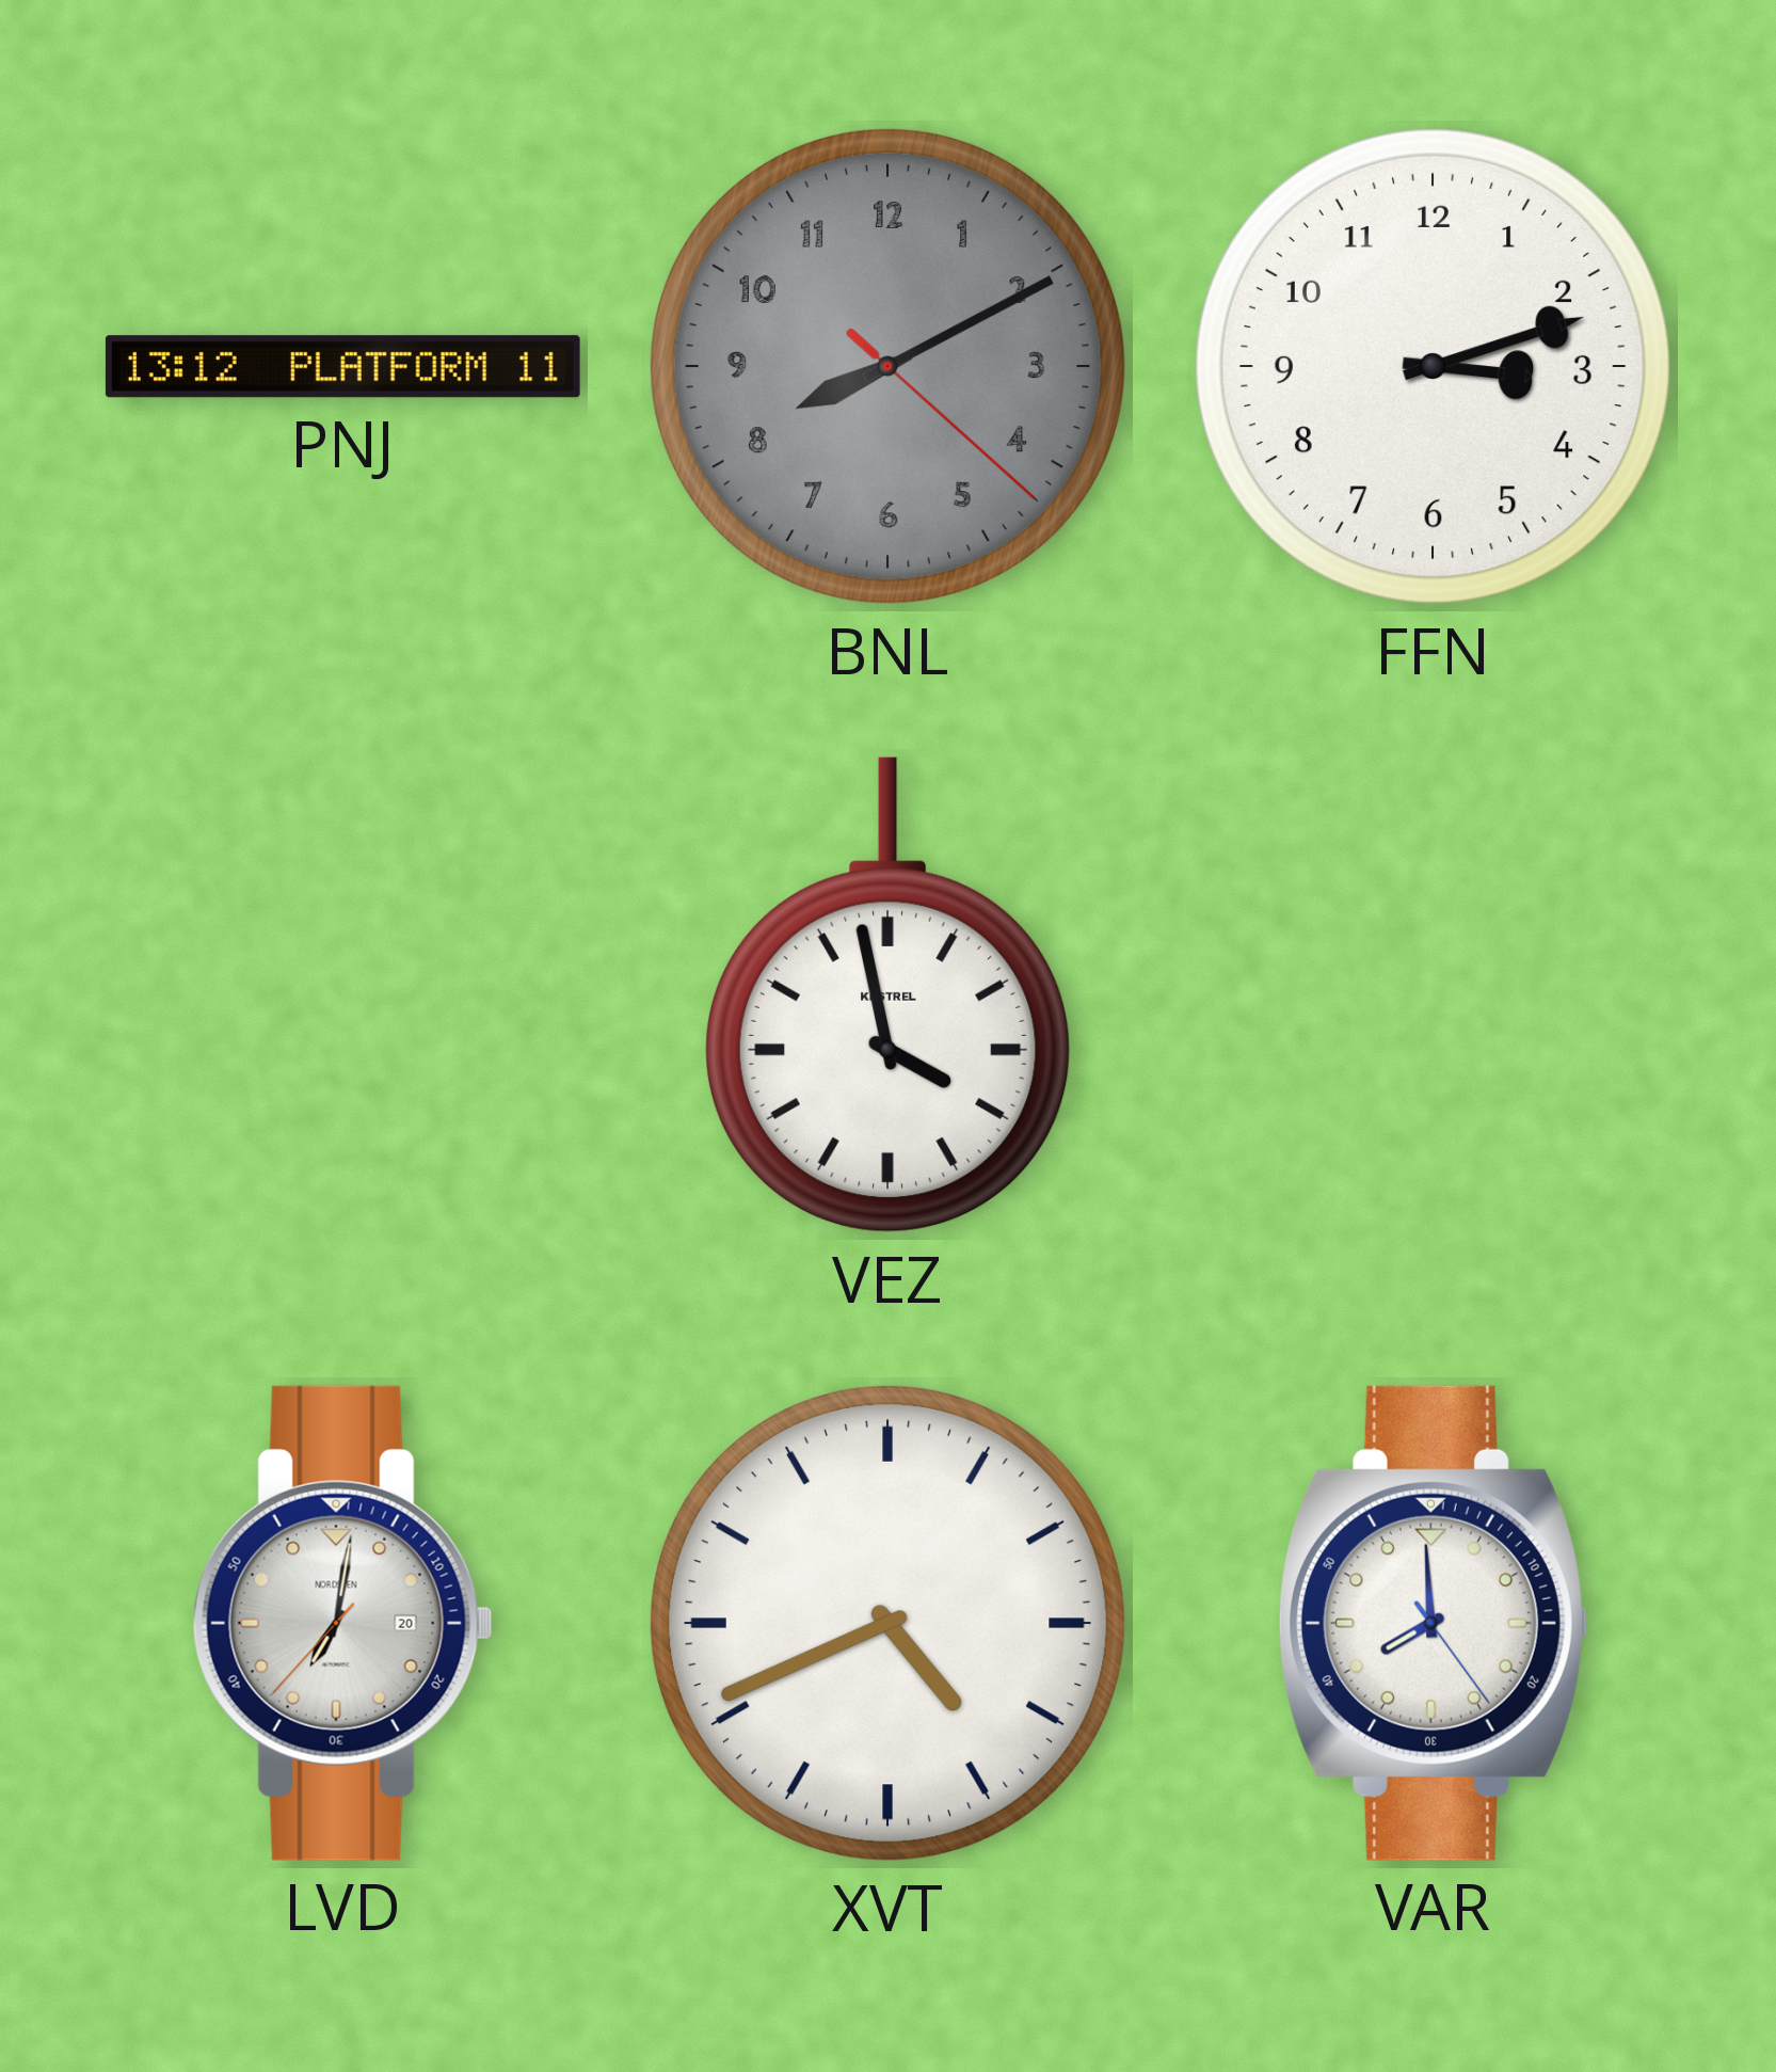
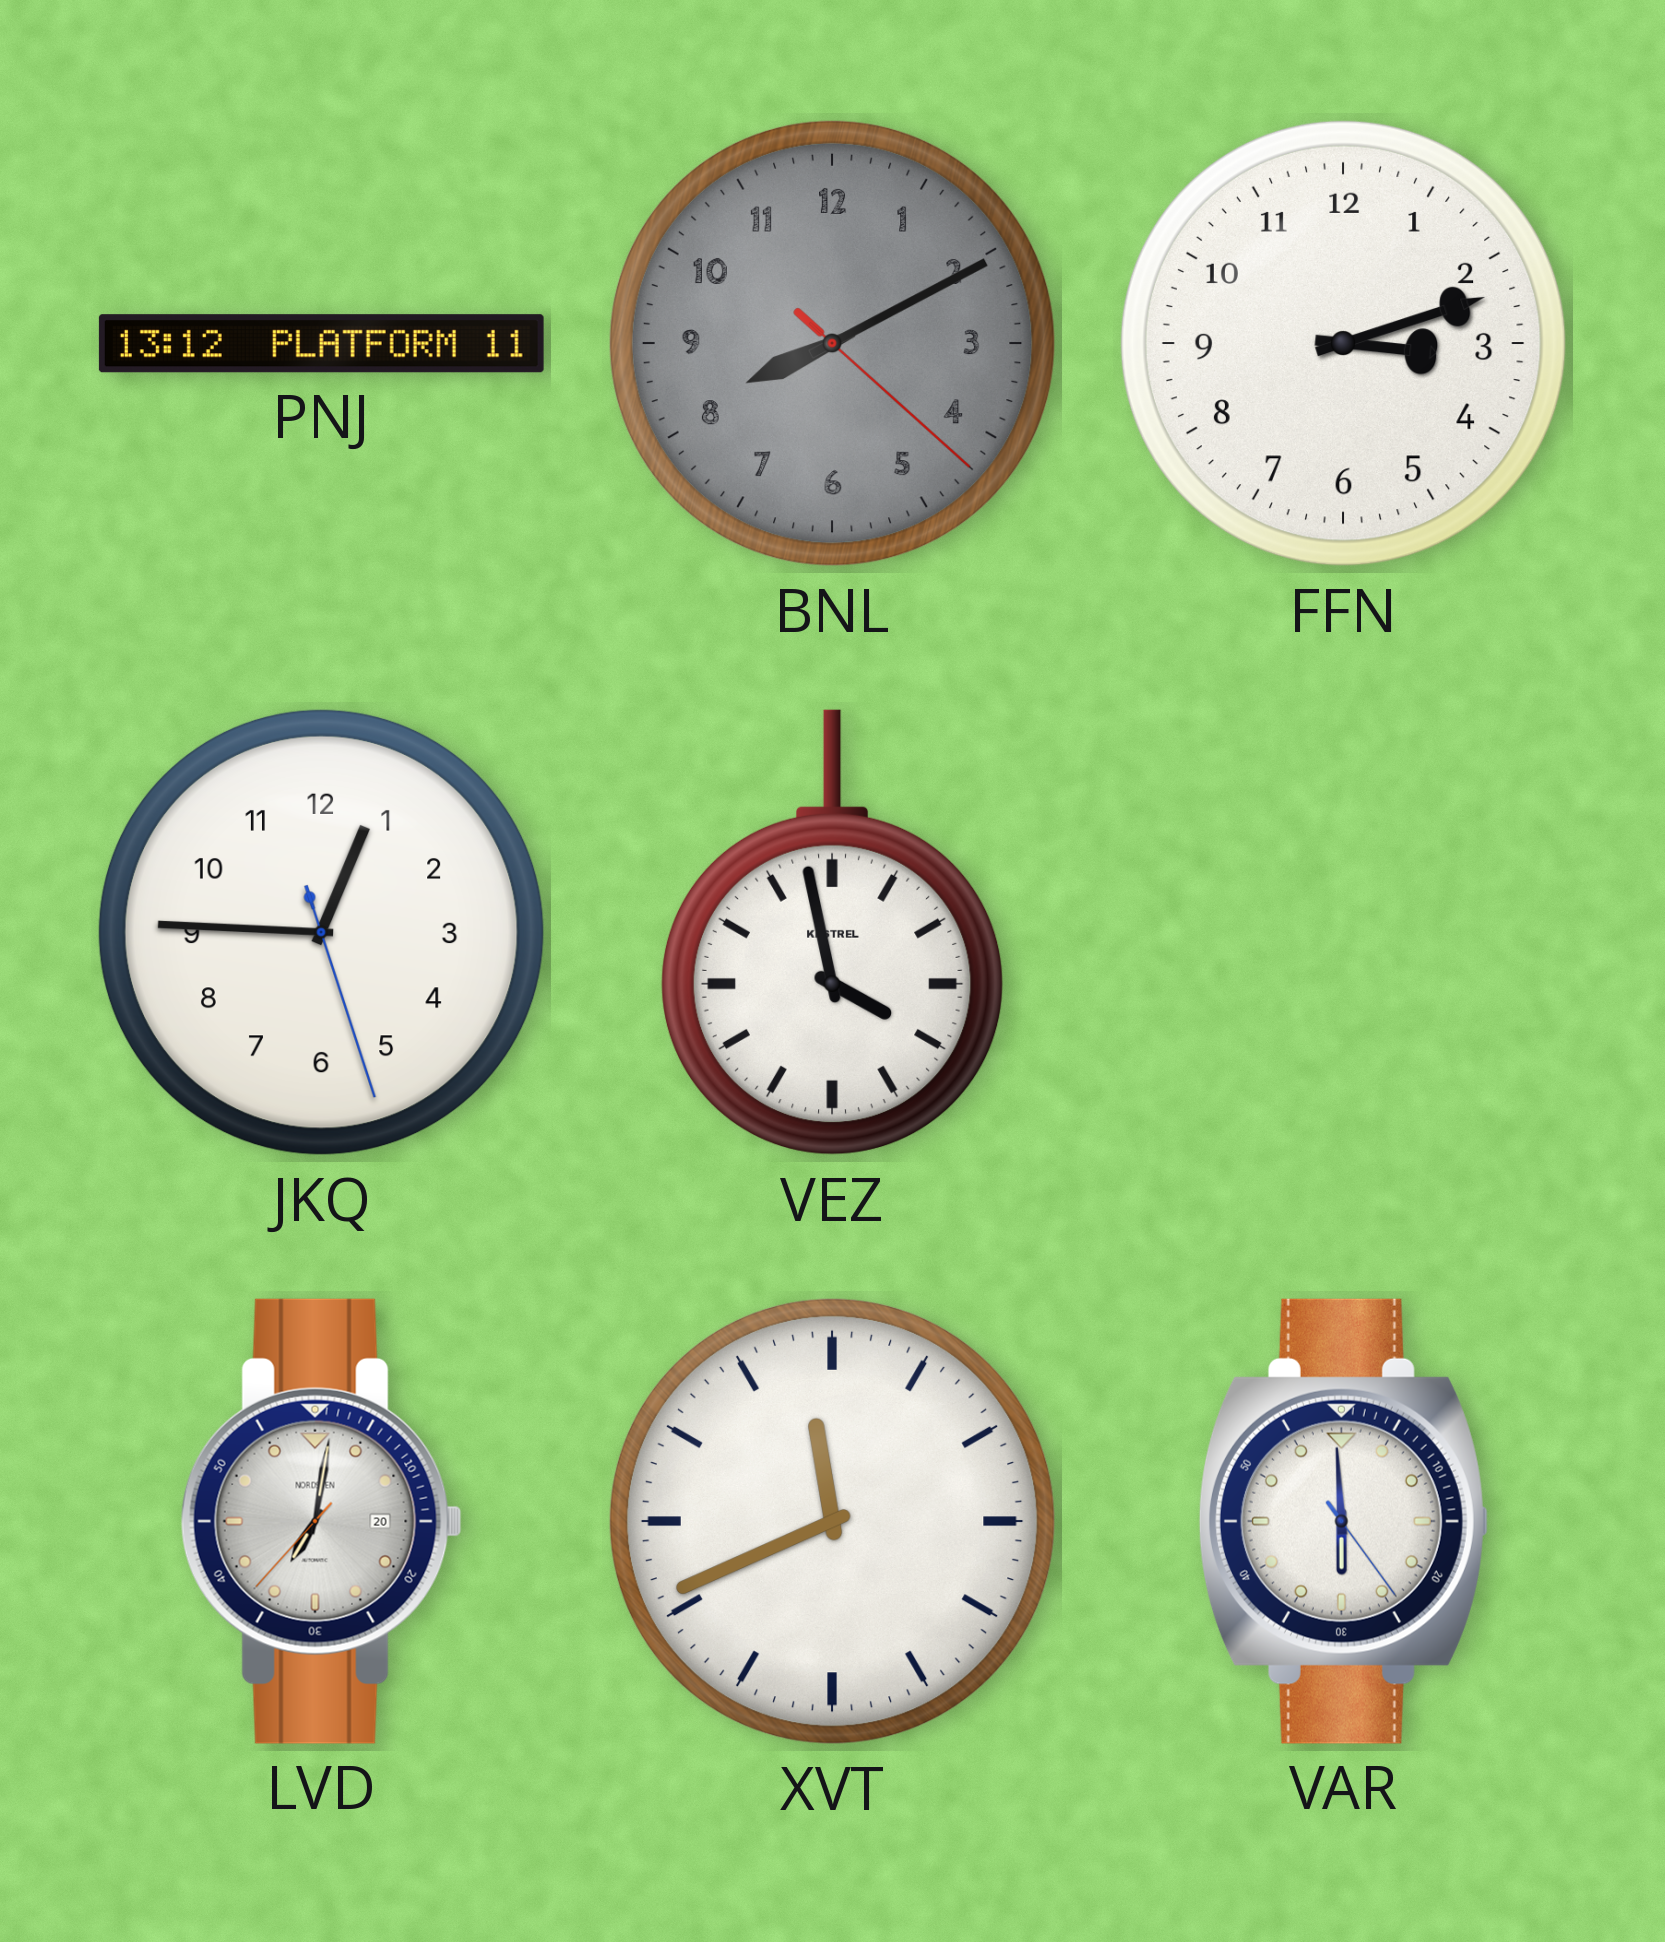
JKQ: none -> 12:45
XVT: 4:41 -> 11:41
VAR: 7:59 -> 5:59
